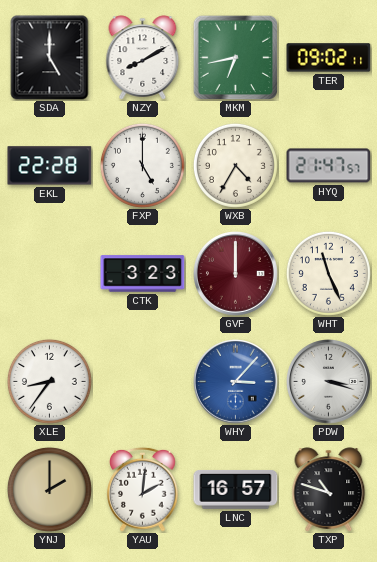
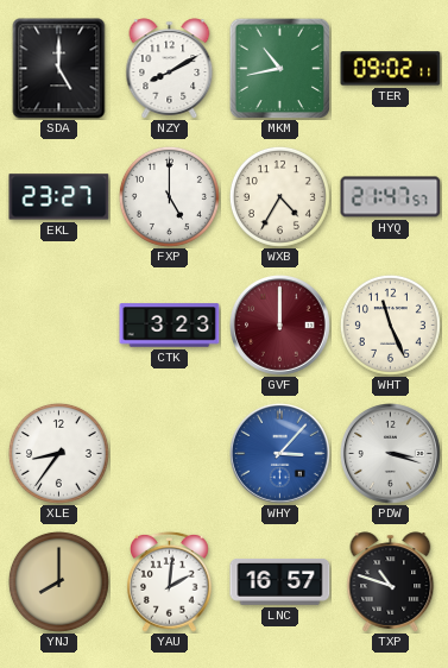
MKM: 6:43 -> 10:43
EKL: 22:28 -> 23:27
YNJ: 2:00 -> 8:00
